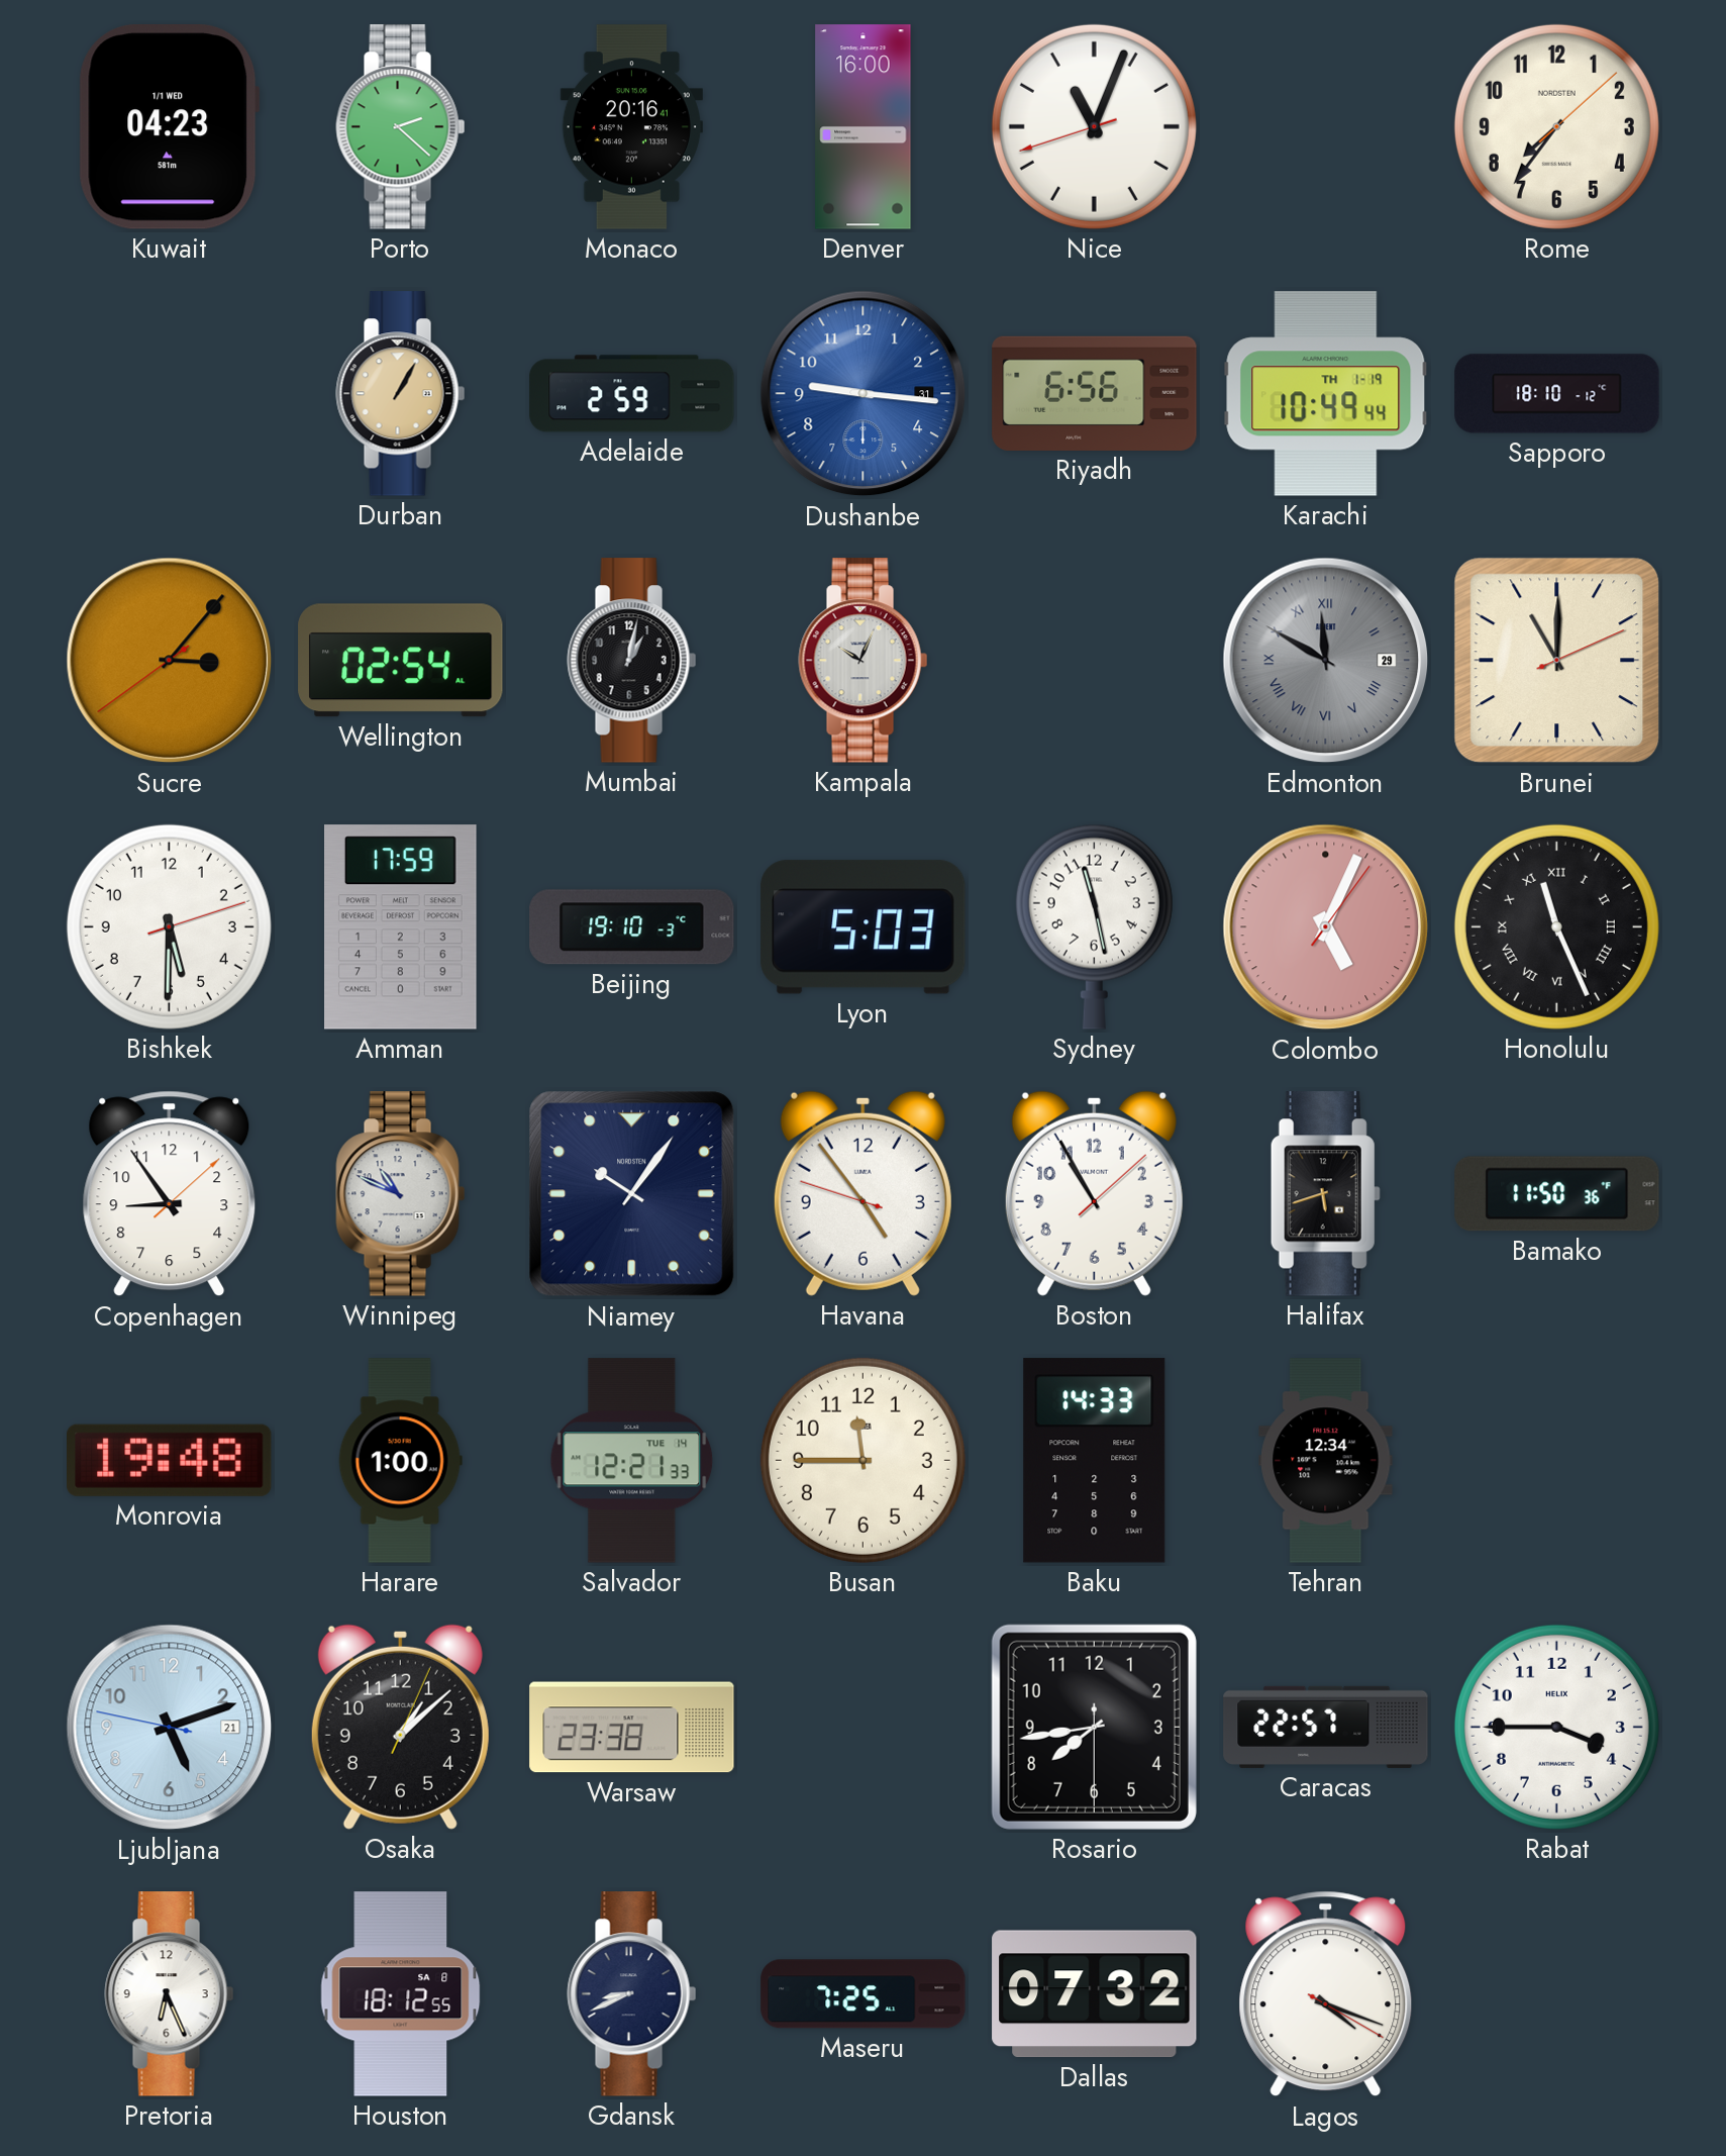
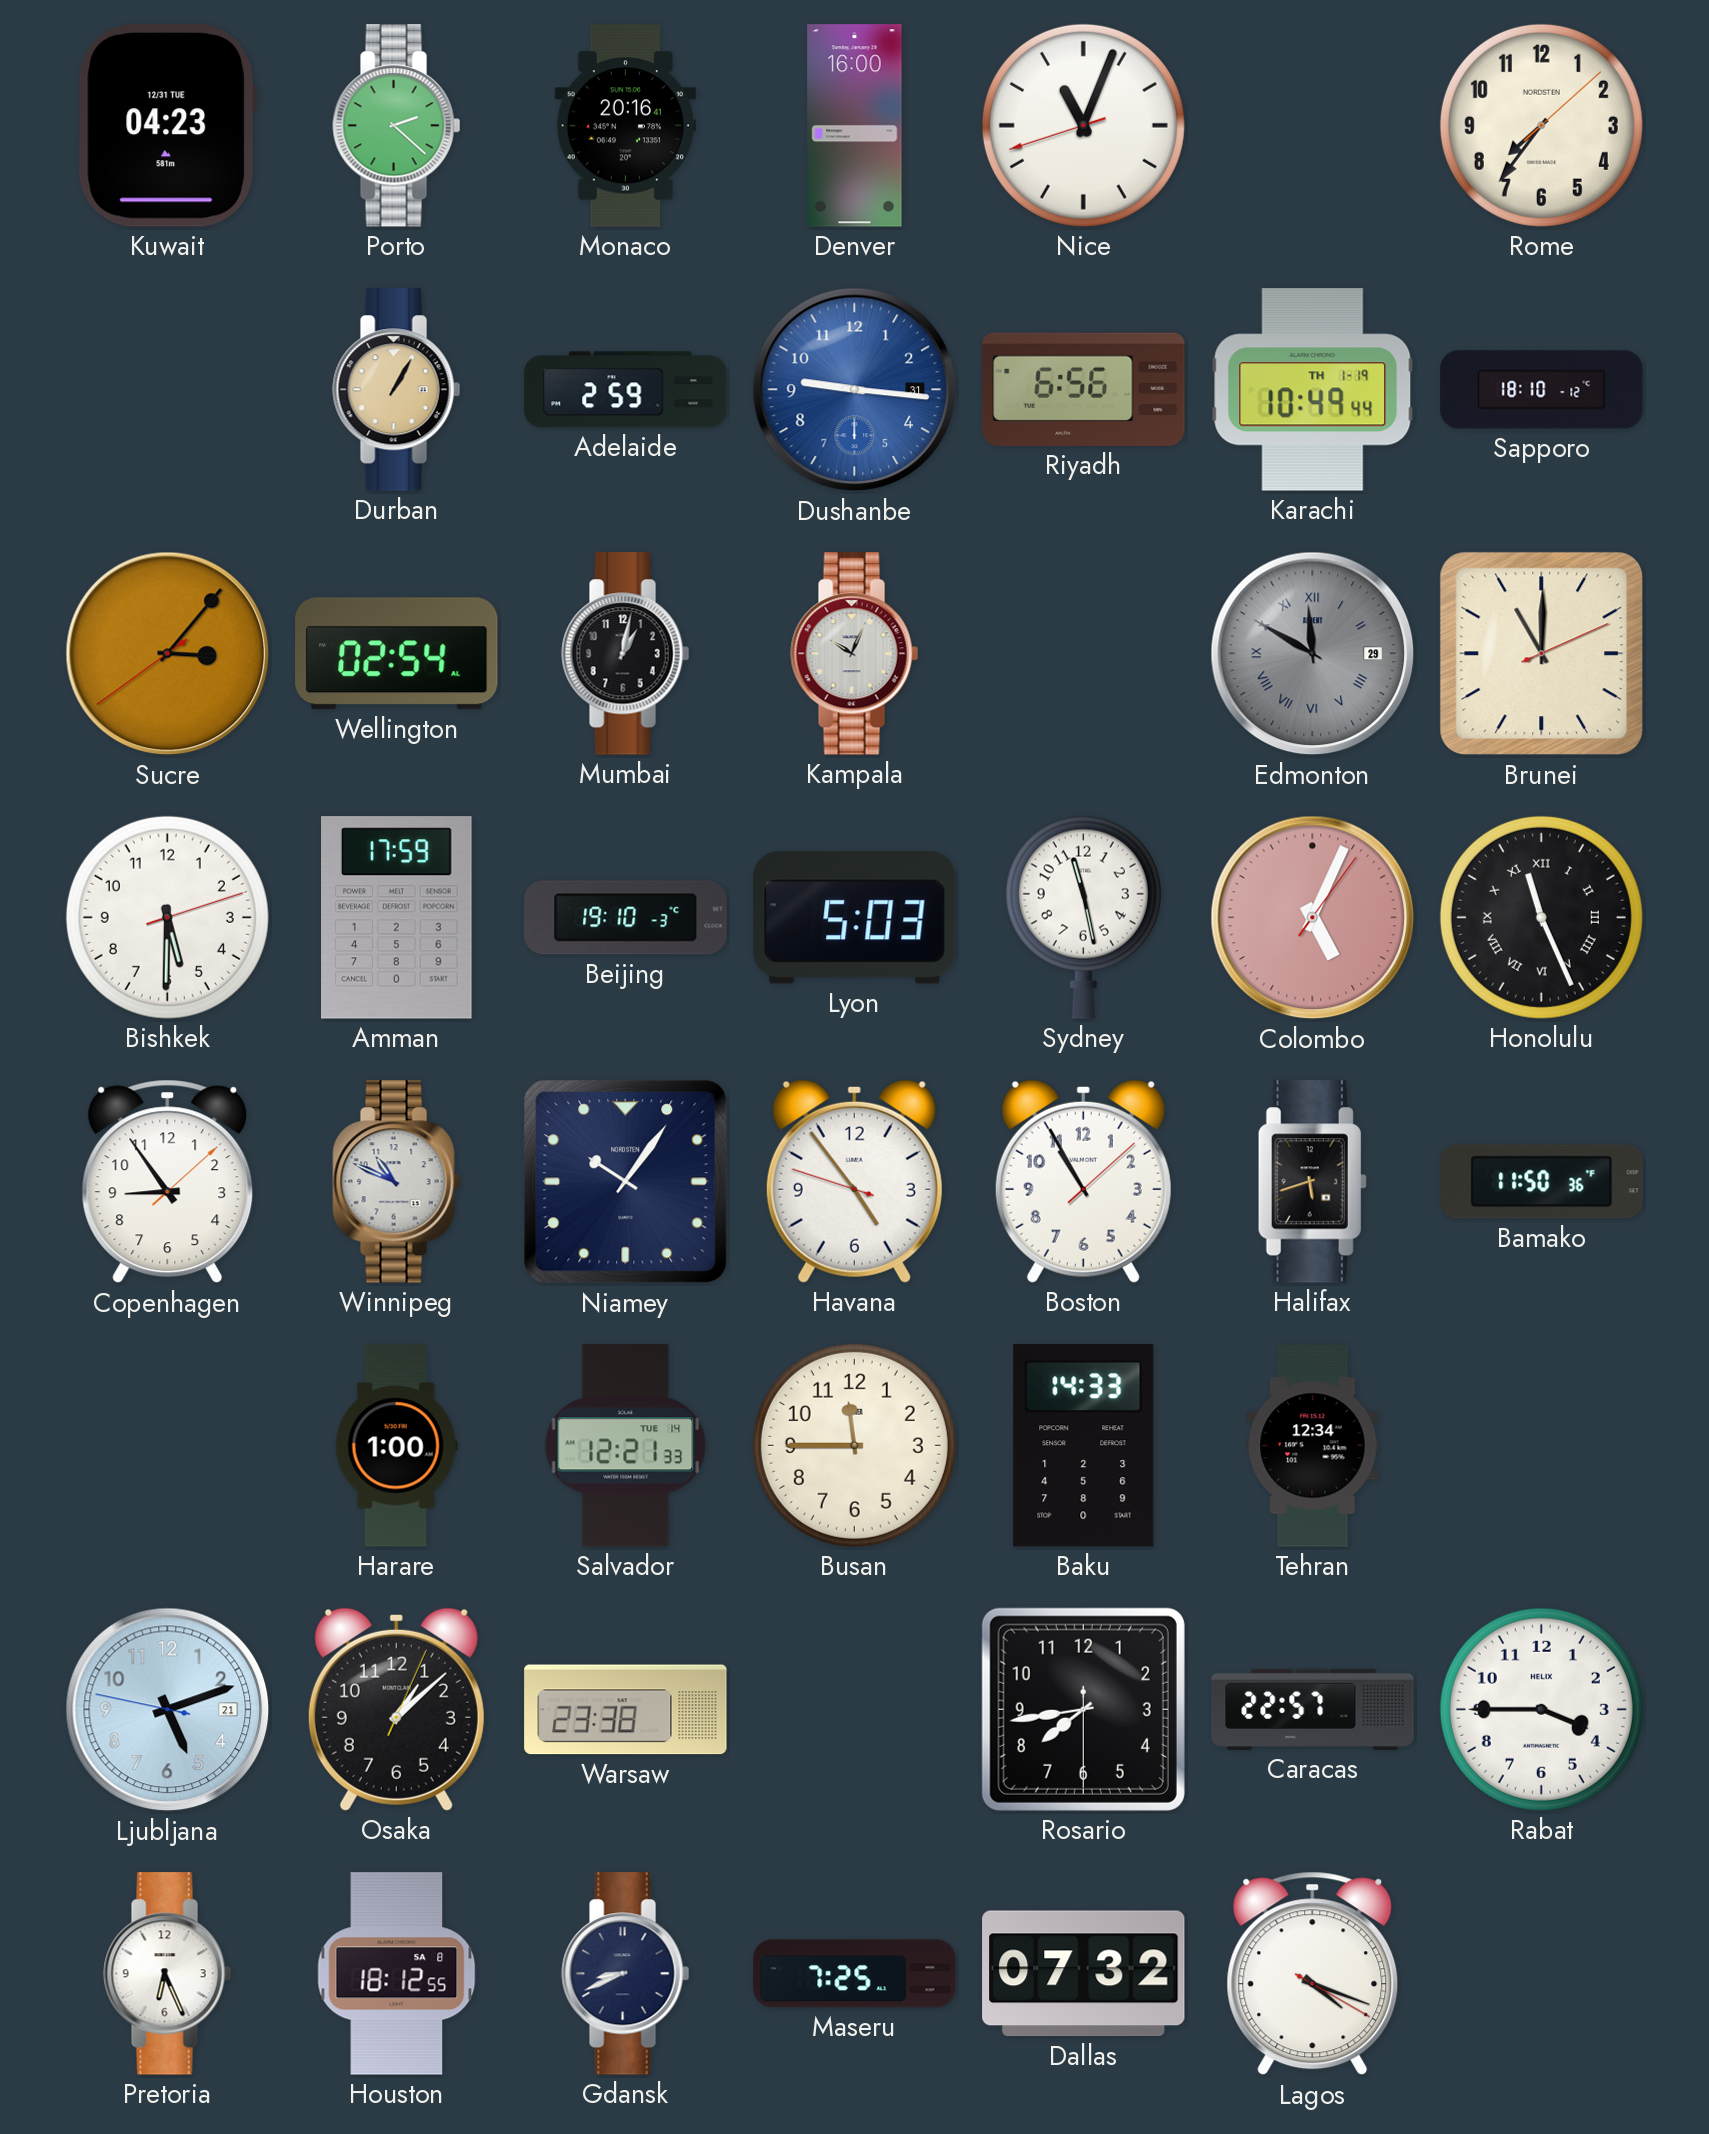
Kuwait date: 1/1 WED -> 12/31 TUE
Monrovia: 19:48 -> none
